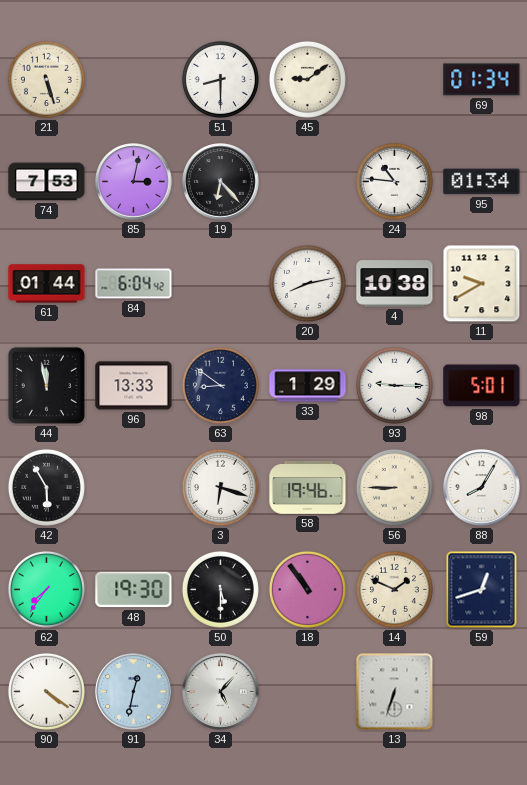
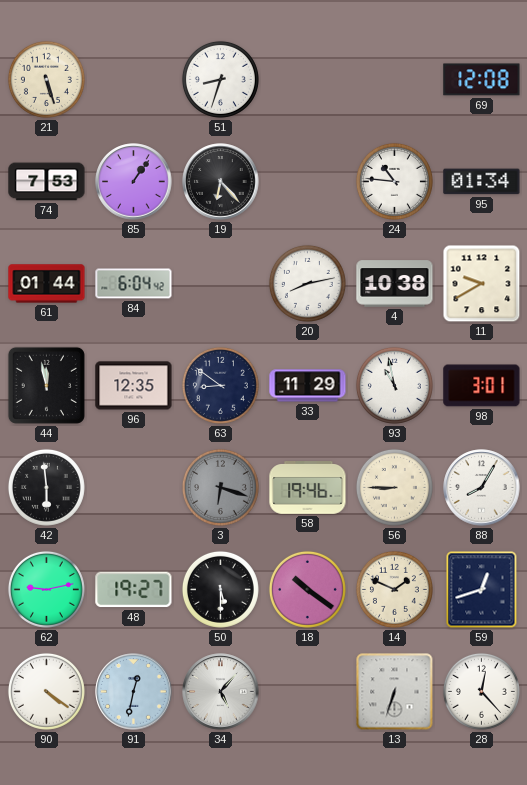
51: 8:30 -> 8:33
45: 9:09 -> none
69: 01:34 -> 12:08
85: 3:02 -> 1:06
96: 13:33 -> 12:35
33: 1:29 -> 11:29
93: 9:15 -> 10:58
98: 5:01 -> 3:01
42: 5:55 -> 5:59
3 dial: white -> grey
62: 7:36 -> 9:13
48: 19:30 -> 19:27
18: 10:54 -> 10:21
28: none -> 12:23
